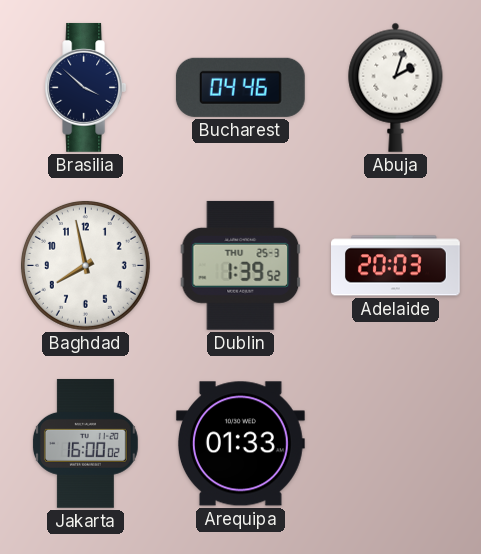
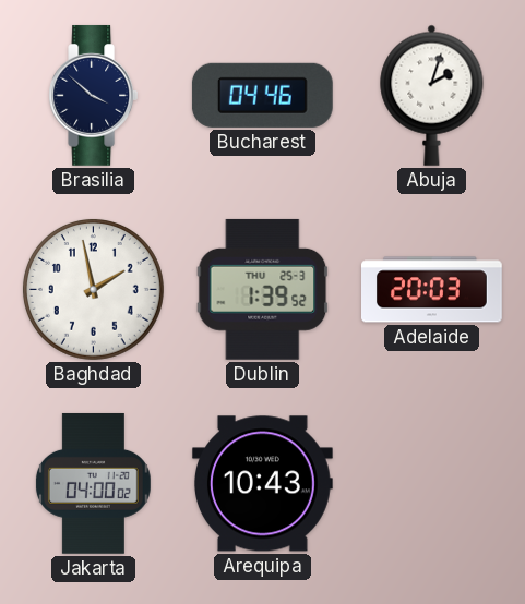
Baghdad: 7:58 -> 1:58
Jakarta: 16:00 -> 04:00
Arequipa: 01:33 -> 10:43
